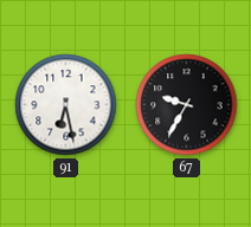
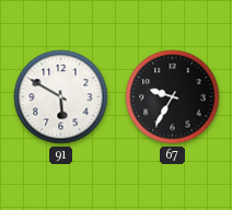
91: 6:28 -> 5:50
